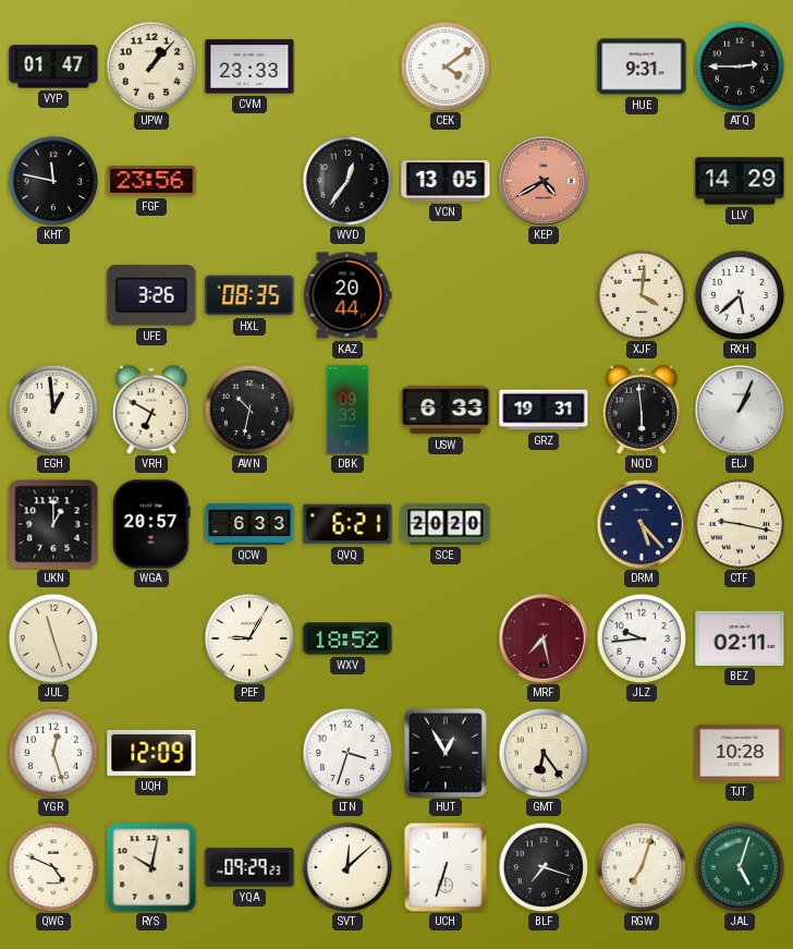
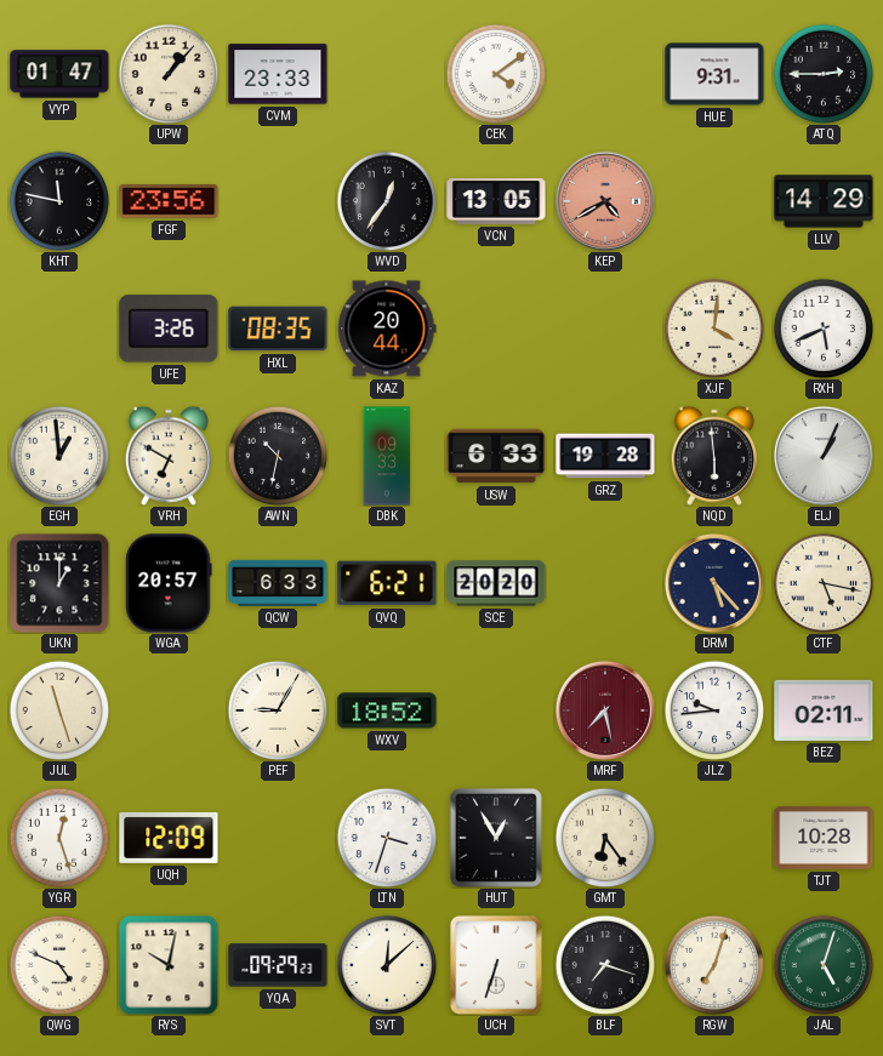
RXH: 5:38 -> 5:41
GRZ: 19:31 -> 19:28
CTF: 9:17 -> 5:17
